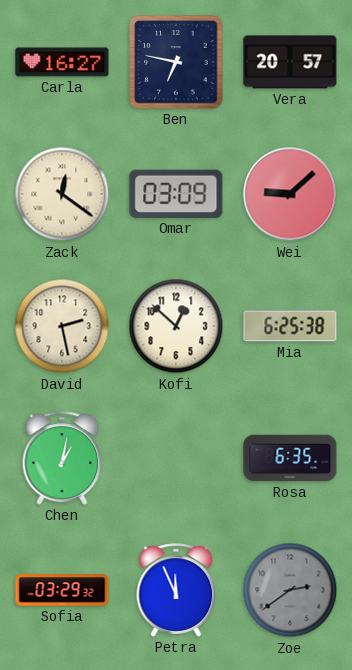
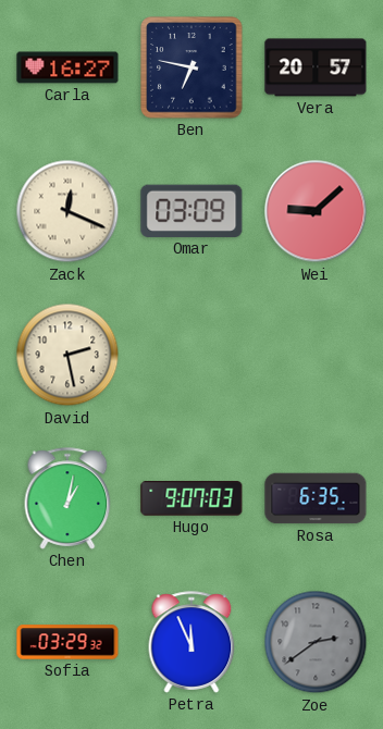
Zack: 12:21 -> 12:19
Kofi: 12:52 -> none
Mia: 6:25 -> none
Hugo: none -> 9:07
